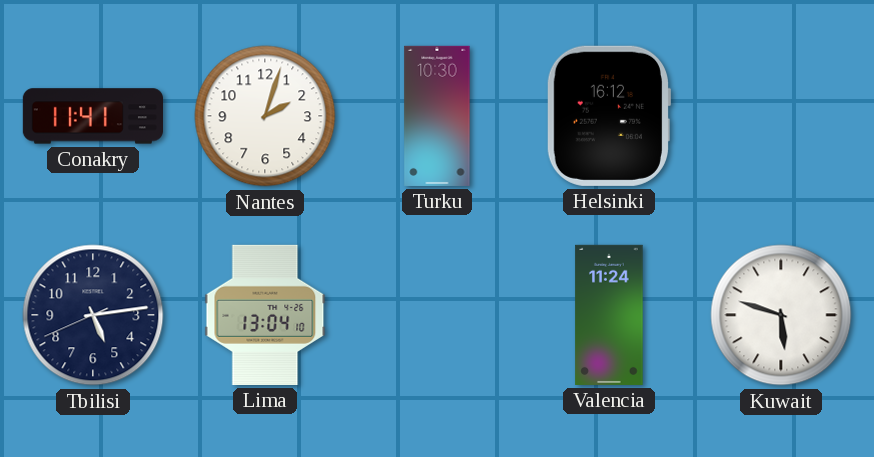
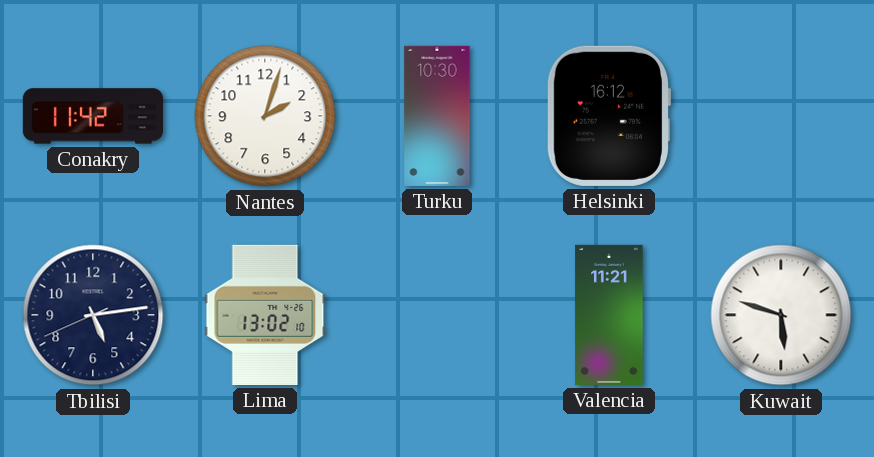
Conakry: 11:41 -> 11:42
Lima: 13:04 -> 13:02
Valencia: 11:24 -> 11:21
